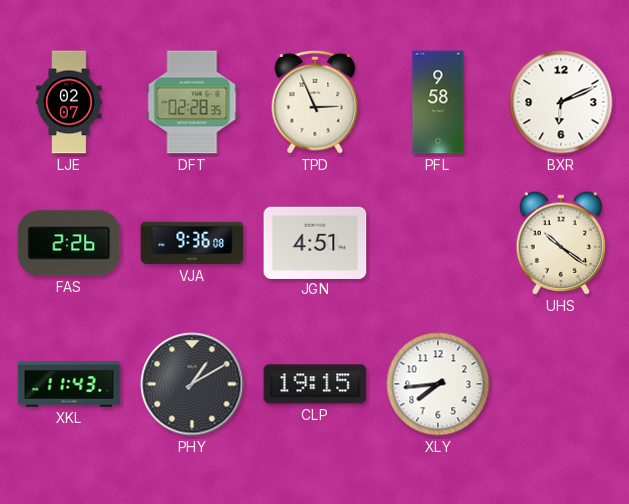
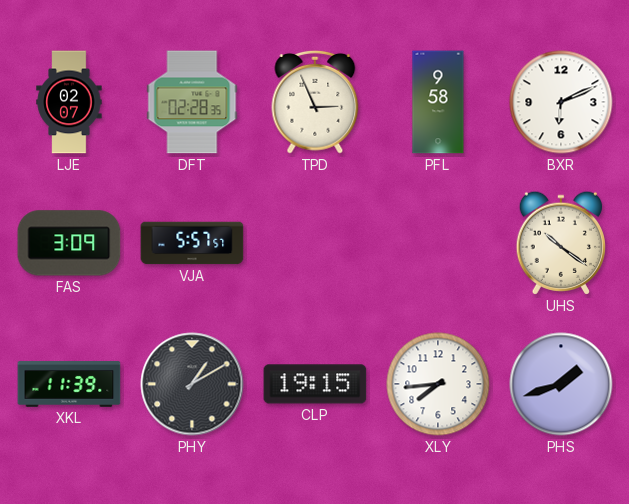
FAS: 2:26 -> 3:09
VJA: 9:36 -> 5:57
JGN: 4:51 -> none
XKL: 11:43 -> 11:39
PHS: none -> 1:42
